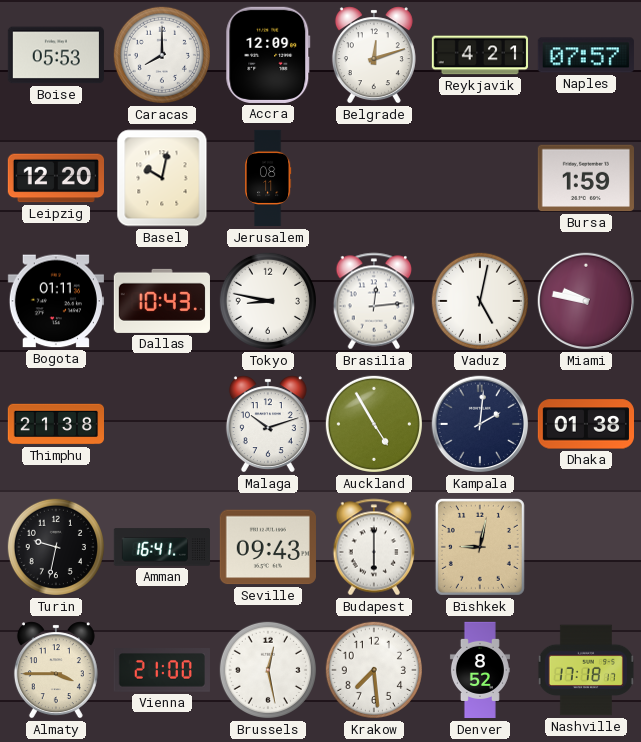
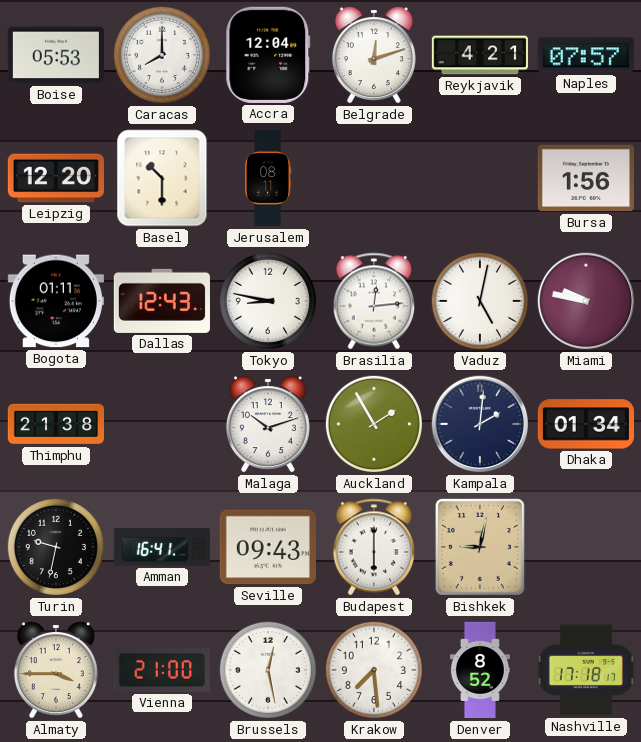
Accra: 12:09 -> 12:04
Basel: 10:02 -> 10:30
Bursa: 1:59 -> 1:56
Dallas: 10:43 -> 12:43
Auckland: 4:55 -> 1:55
Dhaka: 01:38 -> 01:34
